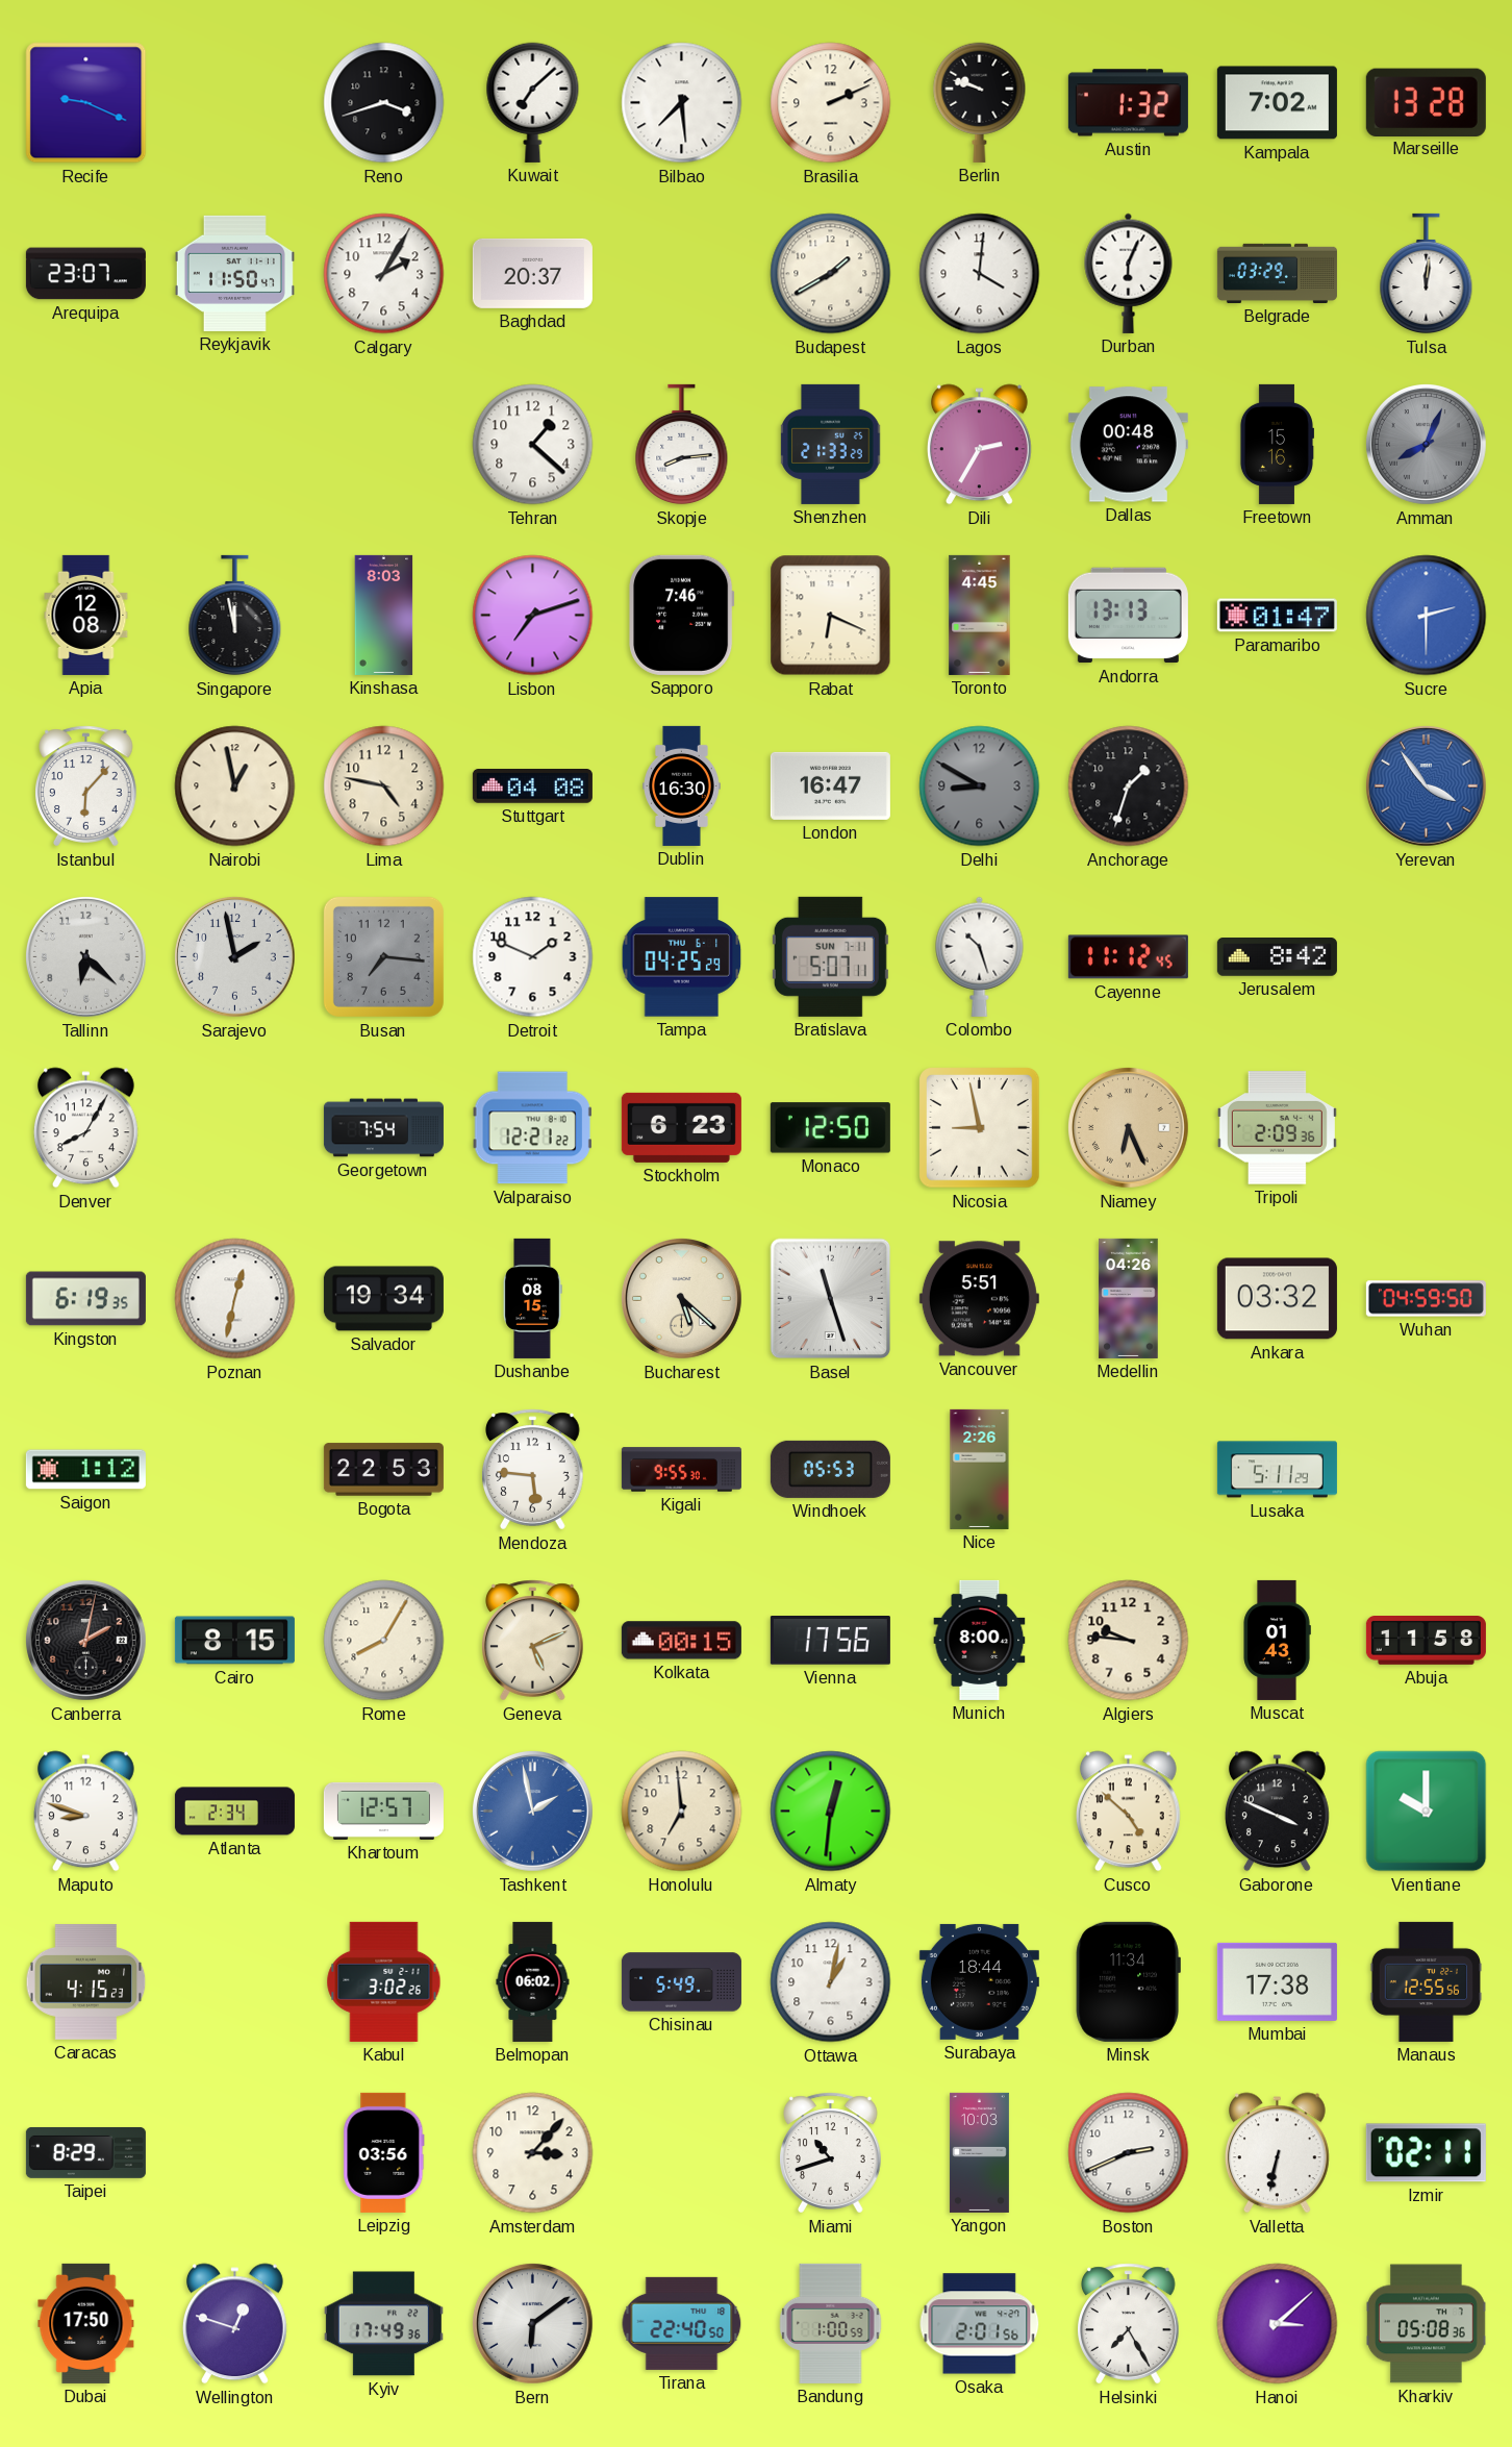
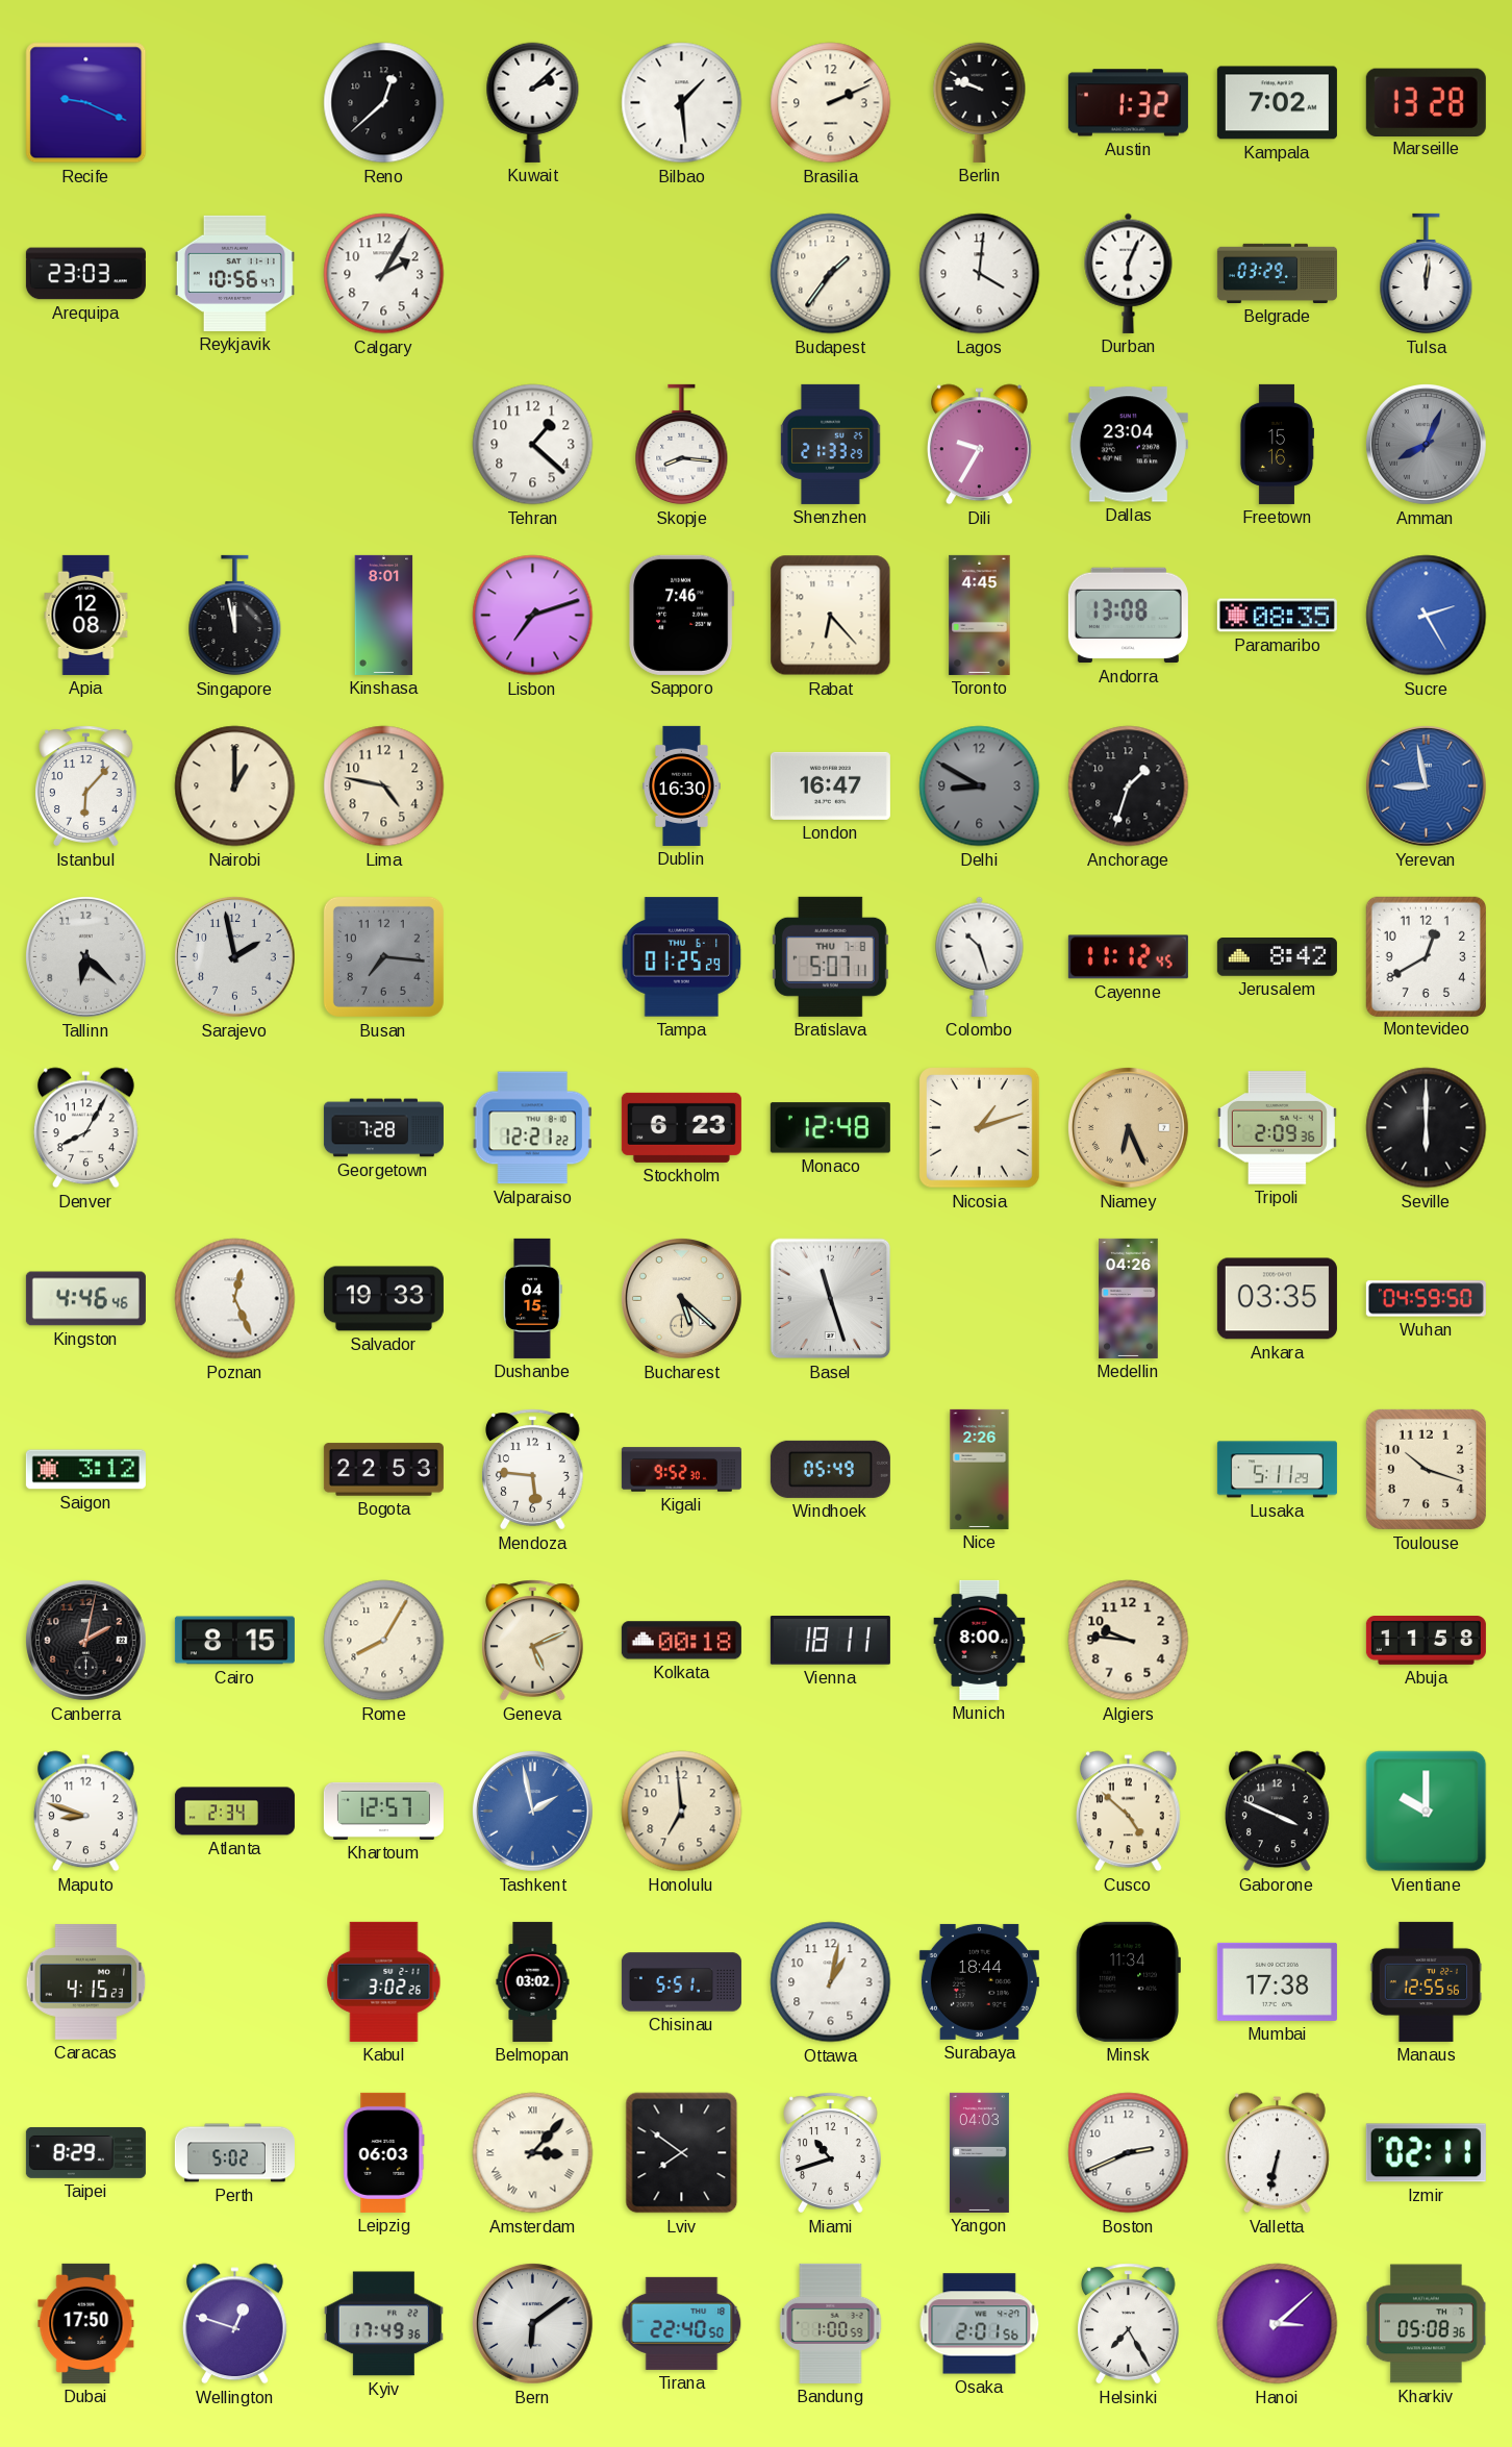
Reno: 3:42 -> 12:38
Kuwait: 7:08 -> 2:08
Bilbao: 7:29 -> 1:29
Arequipa: 23:07 -> 23:03
Reykjavik: 11:50 -> 10:56
Baghdad: 20:37 -> none
Budapest: 1:40 -> 1:36
Skopje: 8:14 -> 8:16
Dili: 2:35 -> 9:35
Dallas: 00:48 -> 23:04
Kinshasa: 8:03 -> 8:01
Rabat: 6:19 -> 6:23
Andorra: 13:13 -> 13:08
Paramaribo: 01:47 -> 08:35
Sucre: 2:30 -> 2:25
Nairobi: 12:58 -> 1:00
Stuttgart: 04:08 -> none
Yerevan: 3:54 -> 8:58
Detroit: 1:49 -> none
Tampa: 04:25 -> 01:25
Bratislava date: SUN 7-11 -> THU 7-8
Montevideo: none -> 12:40
Georgetown: 7:54 -> 7:28
Monaco: 12:50 -> 12:48
Nicosia: 8:58 -> 1:12
Seville: none -> 6:00
Kingston: 6:19 -> 4:46
Poznan: 12:32 -> 12:26
Salvador: 19:34 -> 19:33
Dushanbe: 08:15 -> 04:15
Vancouver: 5:51 -> none
Ankara: 03:32 -> 03:35
Saigon: 1:12 -> 3:12
Kigali: 9:55 -> 9:52
Windhoek: 05:53 -> 05:49
Toulouse: none -> 10:18
Kolkata: 00:15 -> 00:18
Vienna: 17:56 -> 18:11
Muscat: 01:43 -> none
Almaty: 12:31 -> none
Belmopan: 06:02 -> 03:02
Chisinau: 5:49 -> 5:51
Perth: none -> 5:02
Leipzig: 03:56 -> 06:03
Amsterdam numerals: Arabic -> Roman
Lviv: none -> 7:51
Yangon: 10:03 -> 04:03
